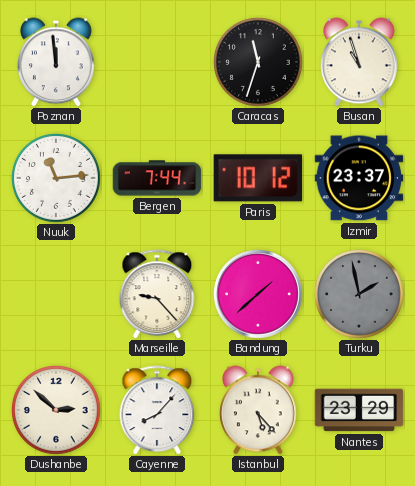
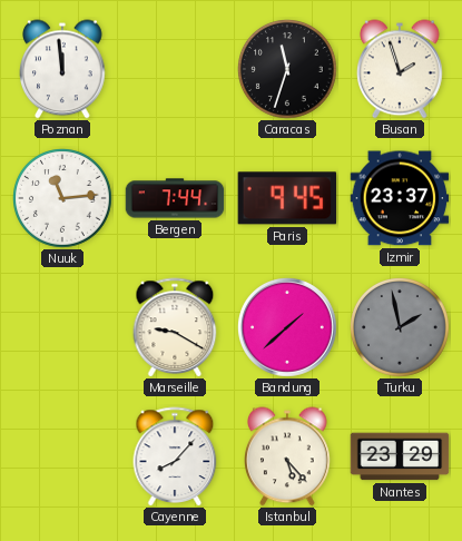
Busan: 10:57 -> 1:57
Paris: 10:12 -> 9:45
Marseille: 9:23 -> 9:20
Dushanbe: 2:52 -> none
